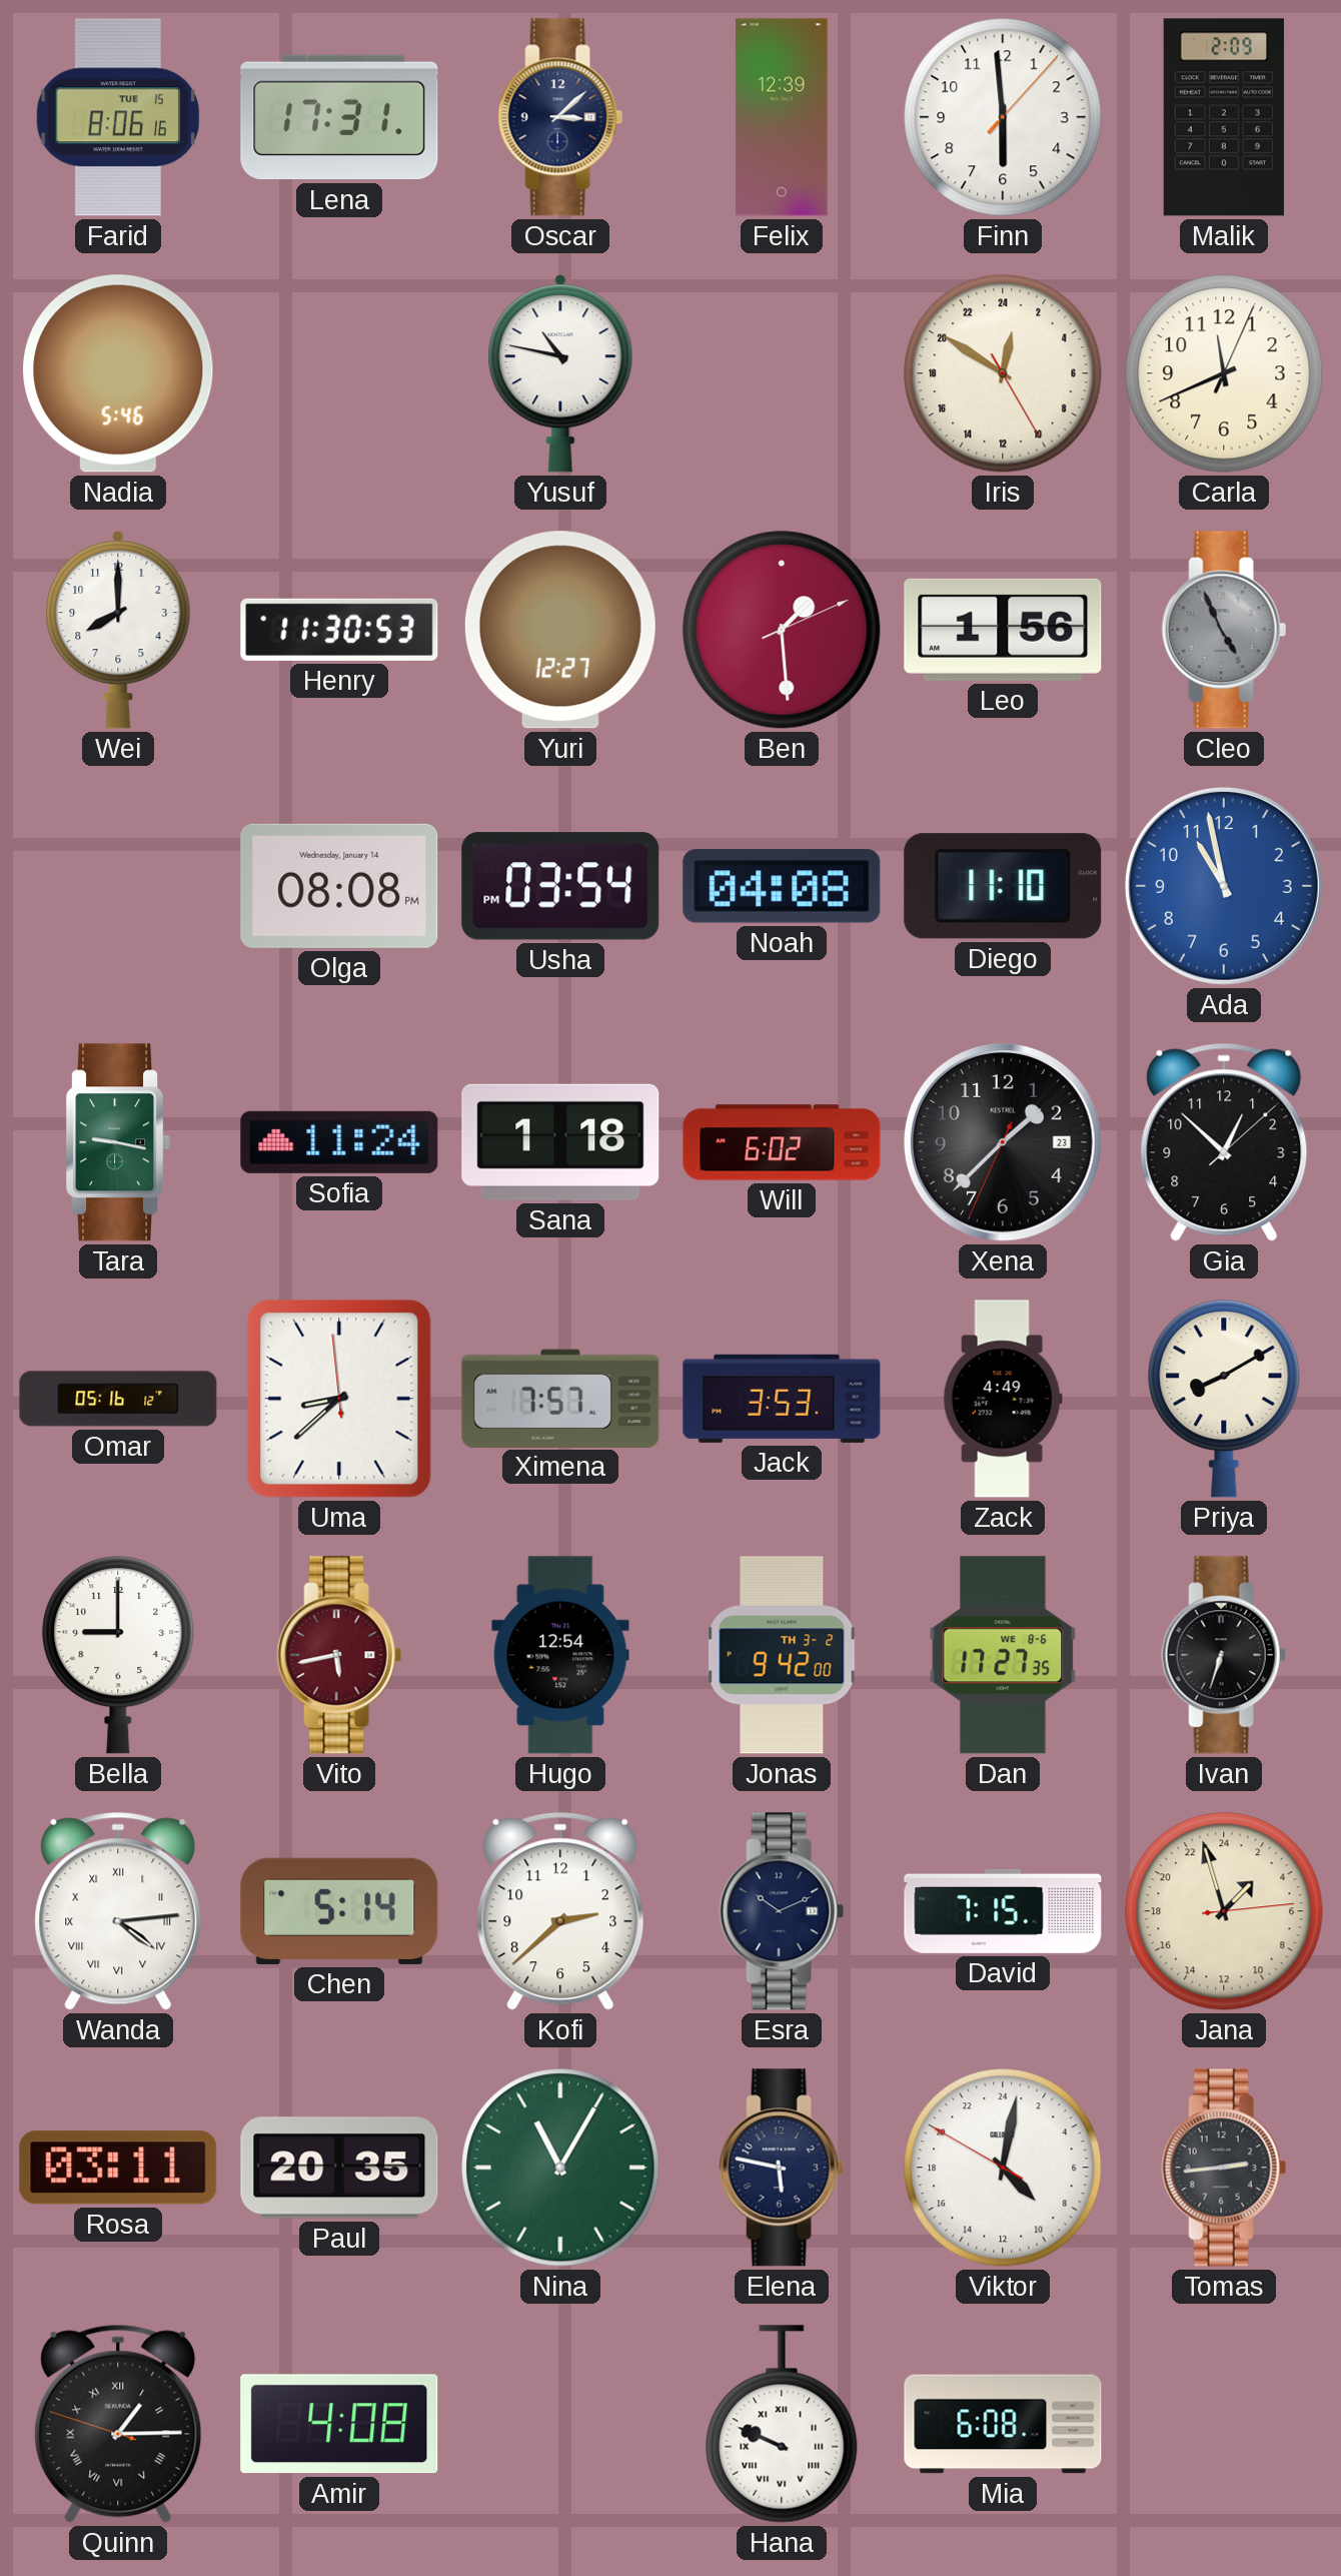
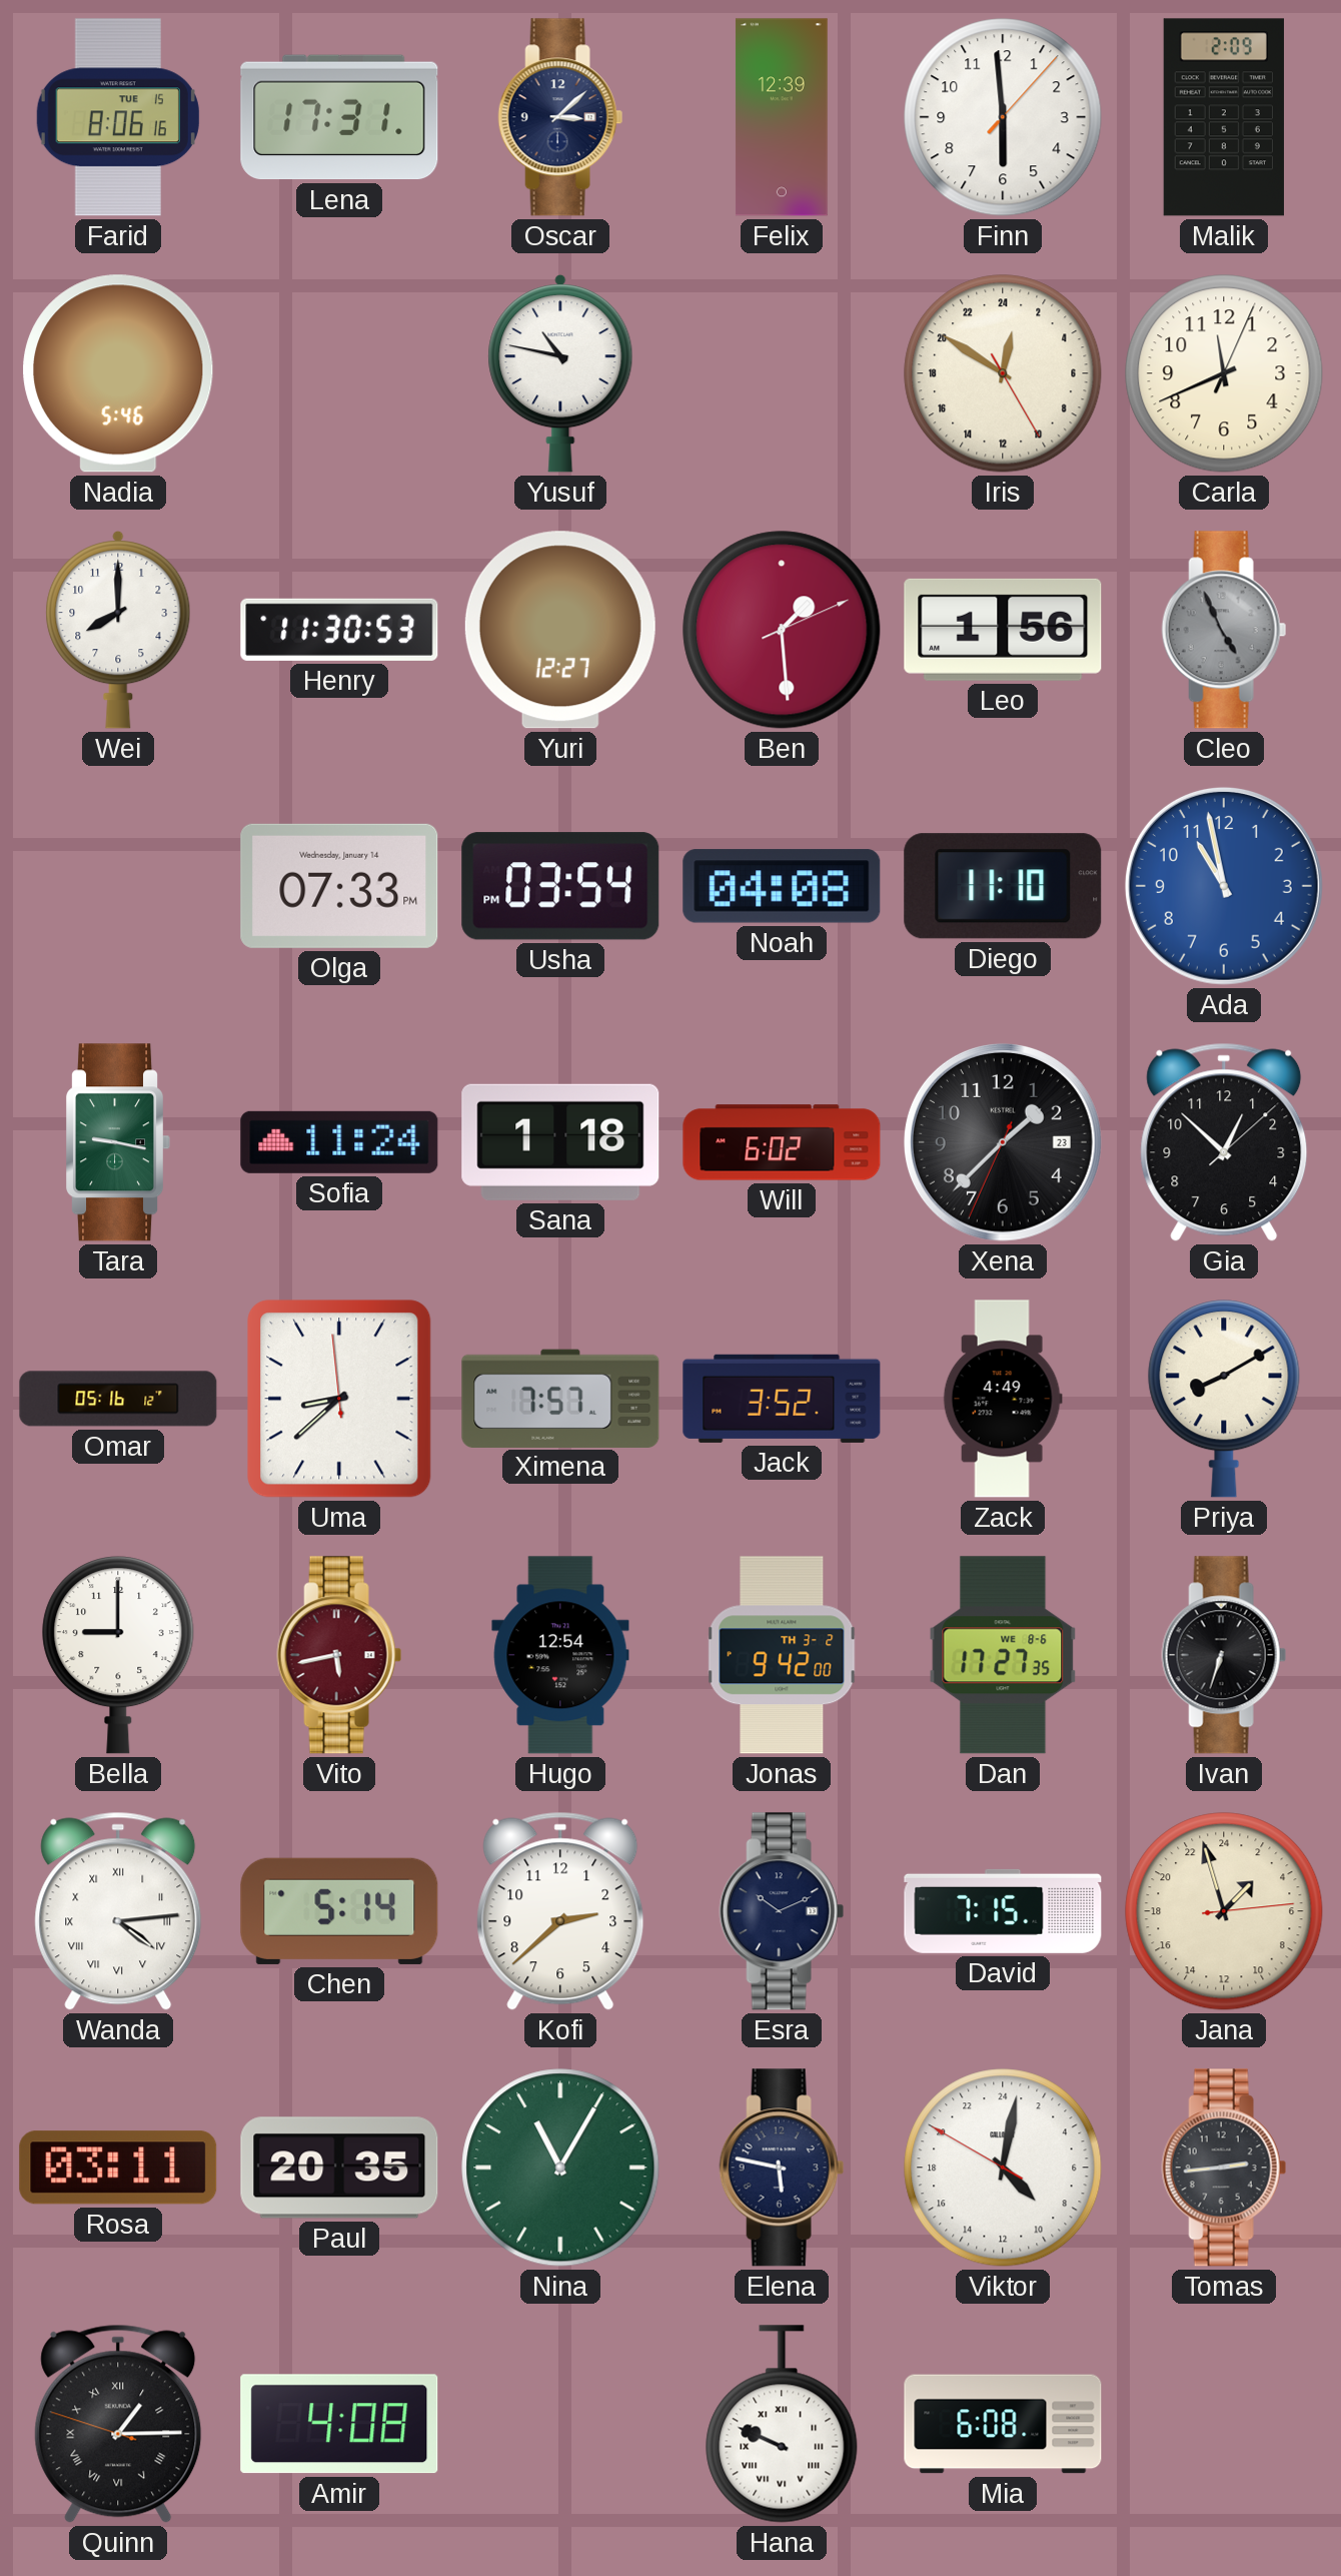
Olga: 08:08 -> 07:33
Jack: 3:53 -> 3:52
